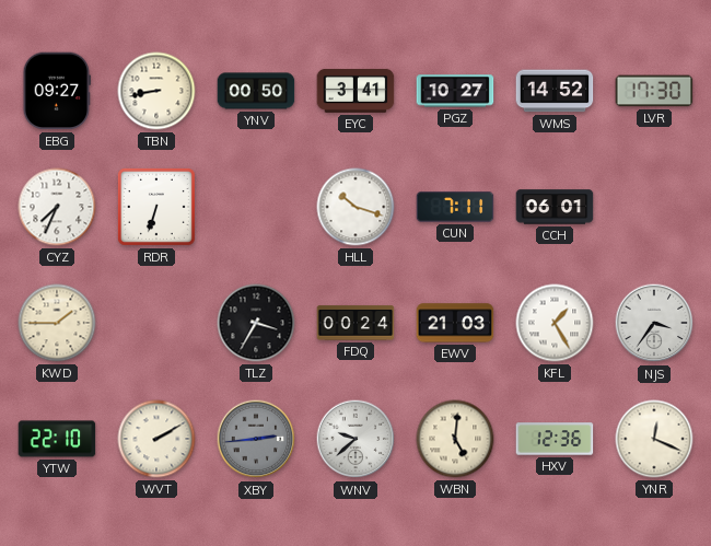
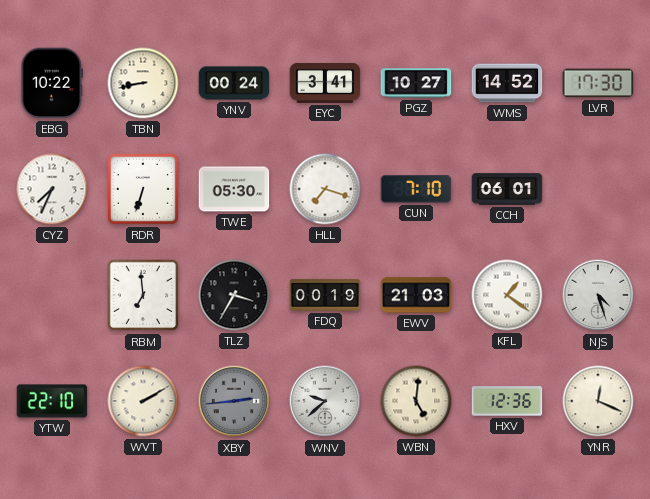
EBG: 09:27 -> 10:22
YNV: 00:50 -> 00:24
TWE: none -> 05:30
HLL: 10:18 -> 7:18
CUN: 7:11 -> 7:10
KWD: 1:45 -> none
RBM: none -> 6:59
FDQ: 00:24 -> 00:19
KFL: 1:25 -> 1:21
NJS: 3:36 -> 4:27
